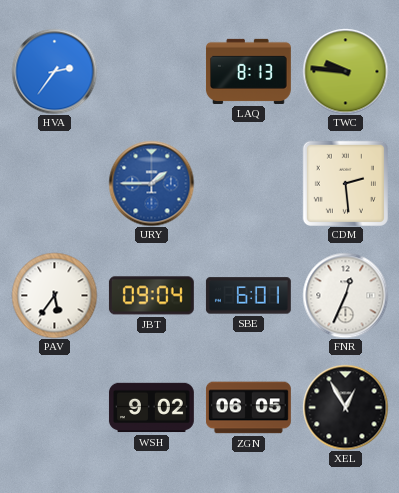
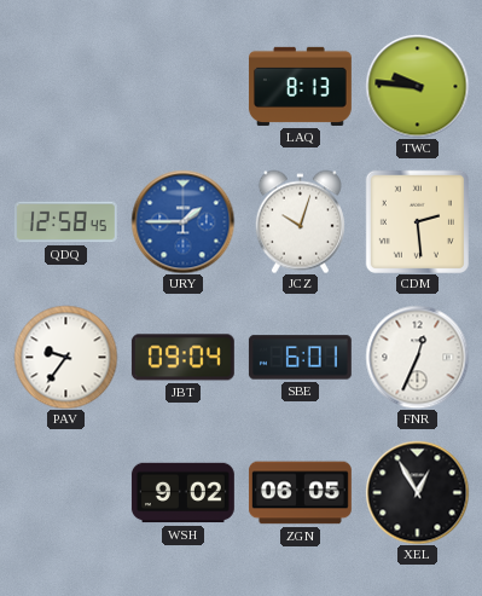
HVA: 2:36 -> none
QDQ: none -> 12:58
JCZ: none -> 10:03
PAV: 5:36 -> 9:36
